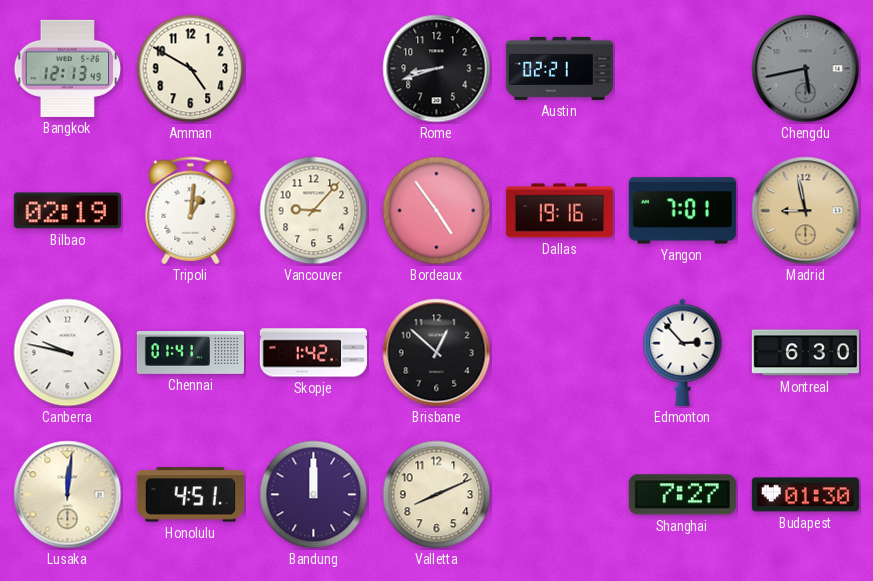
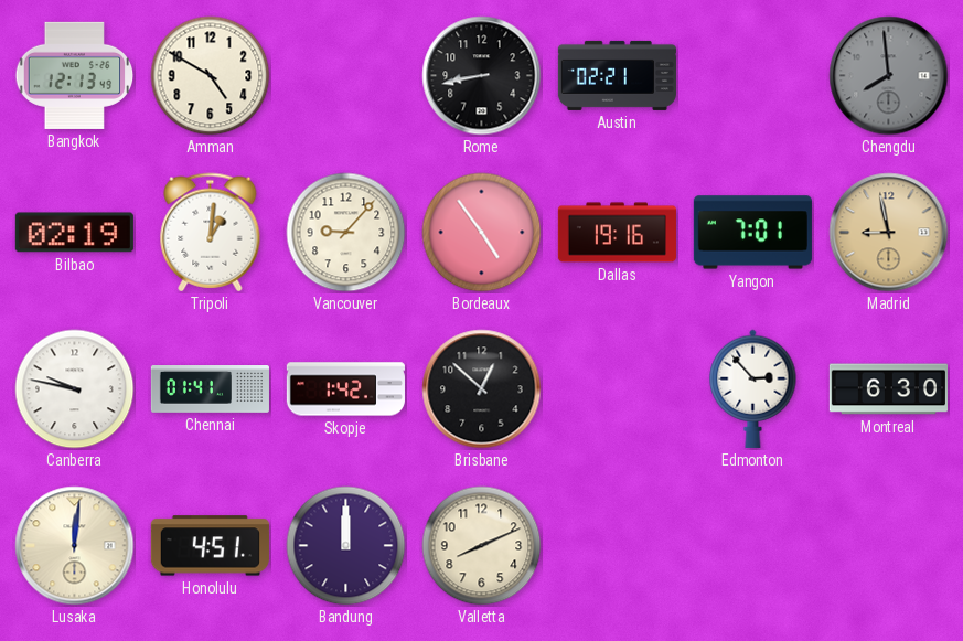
Rome: 8:42 -> 8:43
Chengdu: 5:43 -> 7:59
Shanghai: 7:27 -> none
Budapest: 01:30 -> none
